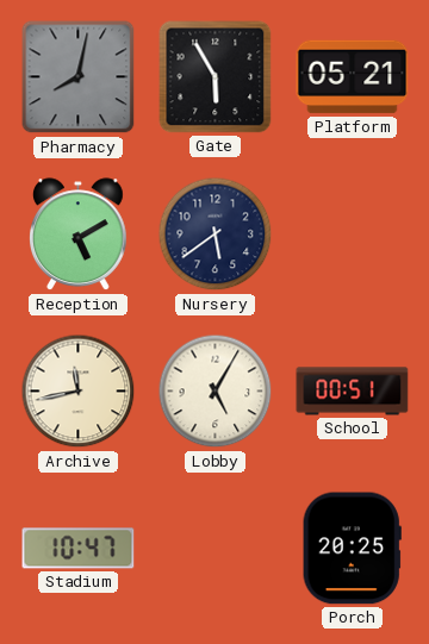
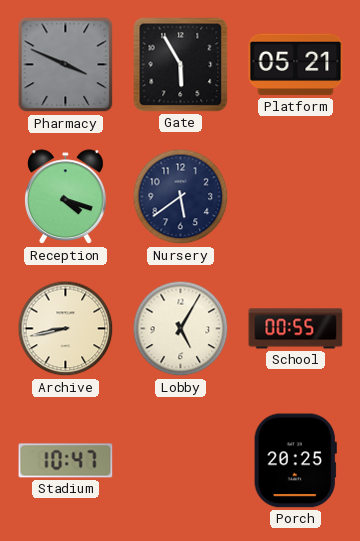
Pharmacy: 8:02 -> 3:49
Reception: 5:10 -> 4:18
Archive: 11:43 -> 8:43
School: 00:51 -> 00:55
